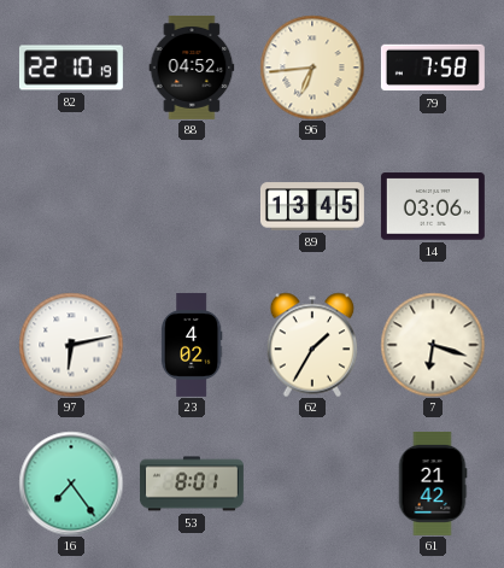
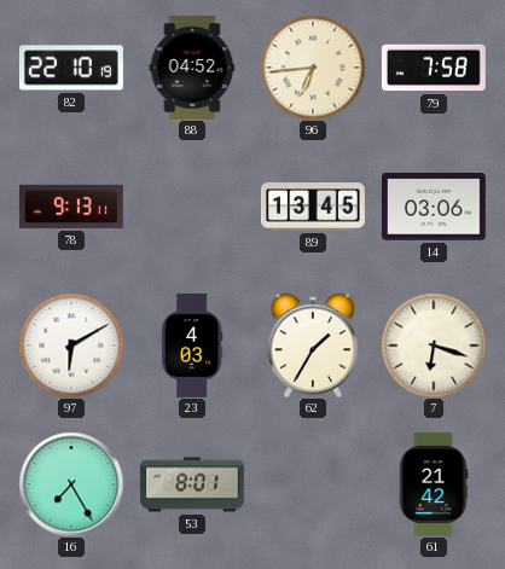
78: none -> 9:13
97: 6:13 -> 6:10
23: 4:02 -> 4:03
16: 7:24 -> 7:25
